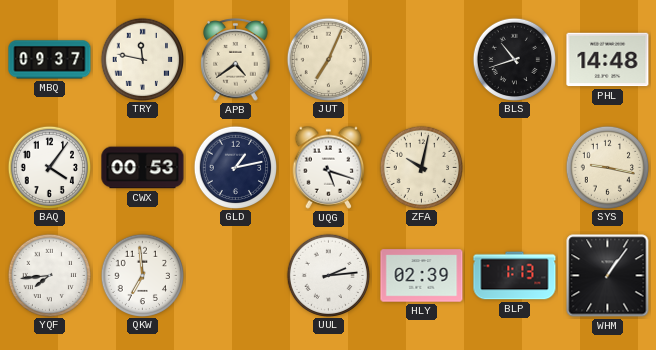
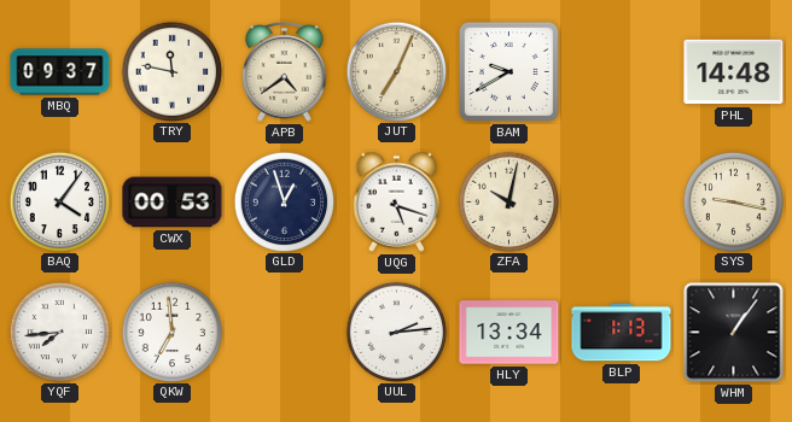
BAM: none -> 9:40
BLS: 10:42 -> none
GLD: 1:13 -> 12:57
HLY: 02:39 -> 13:34
